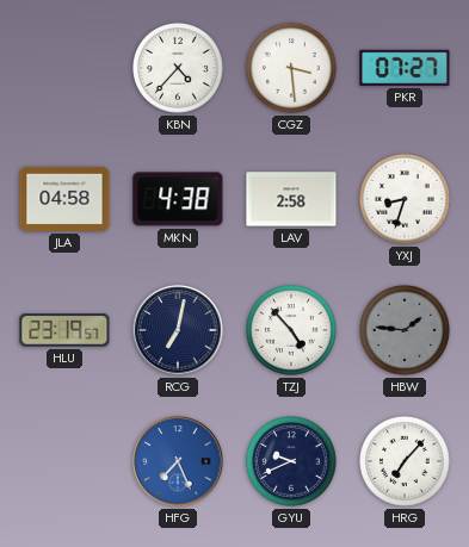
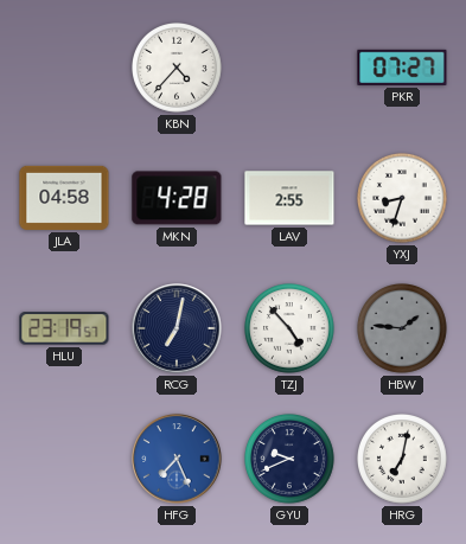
CGZ: 3:29 -> none
MKN: 4:38 -> 4:28
LAV: 2:58 -> 2:55
HRG: 7:07 -> 7:02
